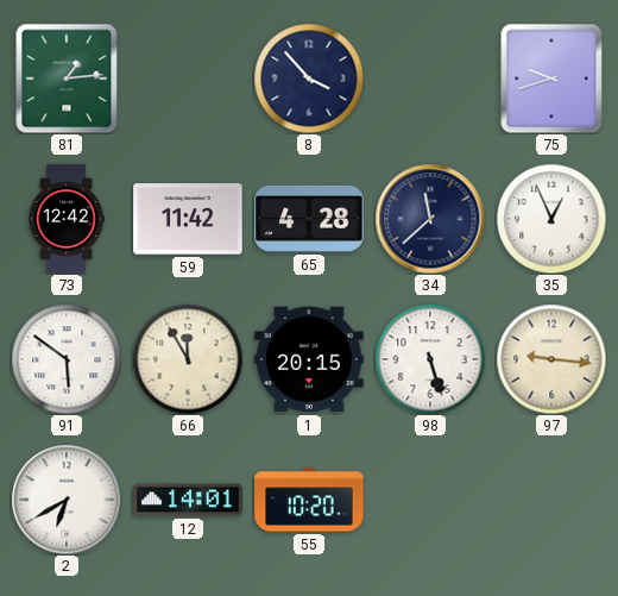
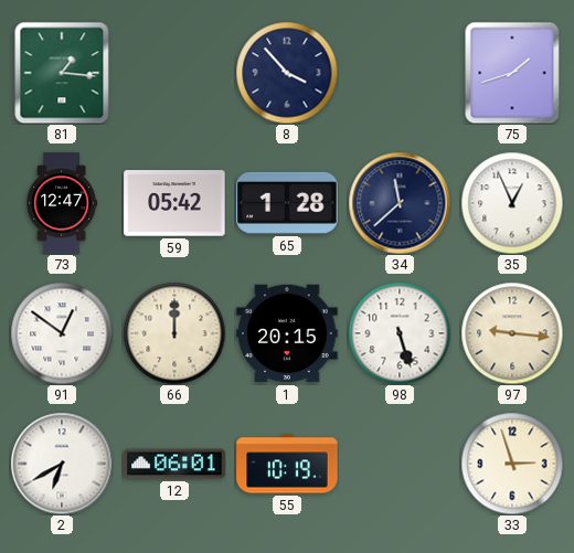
81: 1:14 -> 1:16
75: 9:42 -> 1:42
73: 12:42 -> 12:47
59: 11:42 -> 05:42
65: 4:28 -> 1:28
91: 5:51 -> 12:51
66: 11:55 -> 12:00
12: 14:01 -> 06:01
55: 10:20 -> 10:19
33: none -> 2:57
